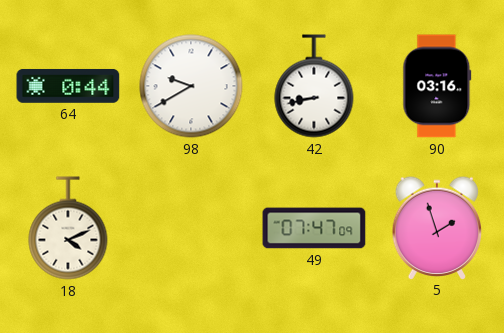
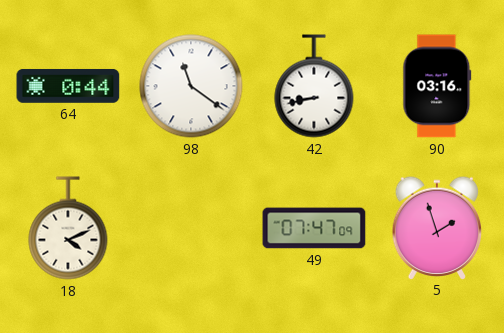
98: 9:40 -> 11:21
